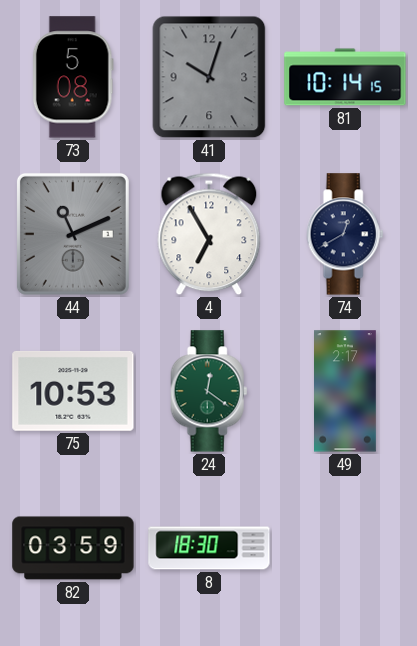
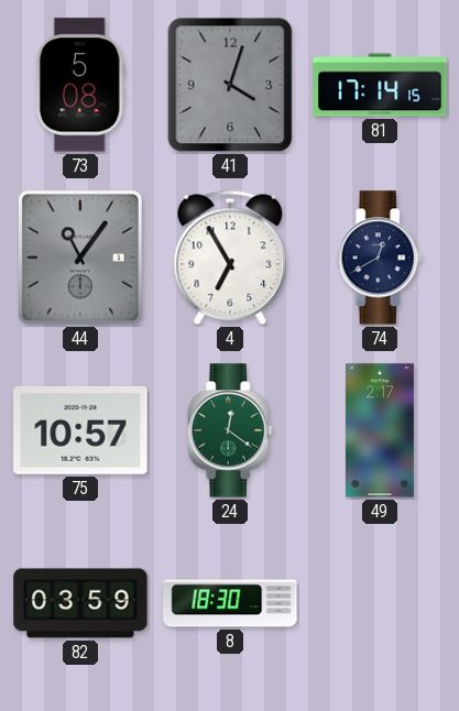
41: 10:03 -> 4:03
81: 10:14 -> 17:14
44: 11:11 -> 11:06
75: 10:53 -> 10:57
